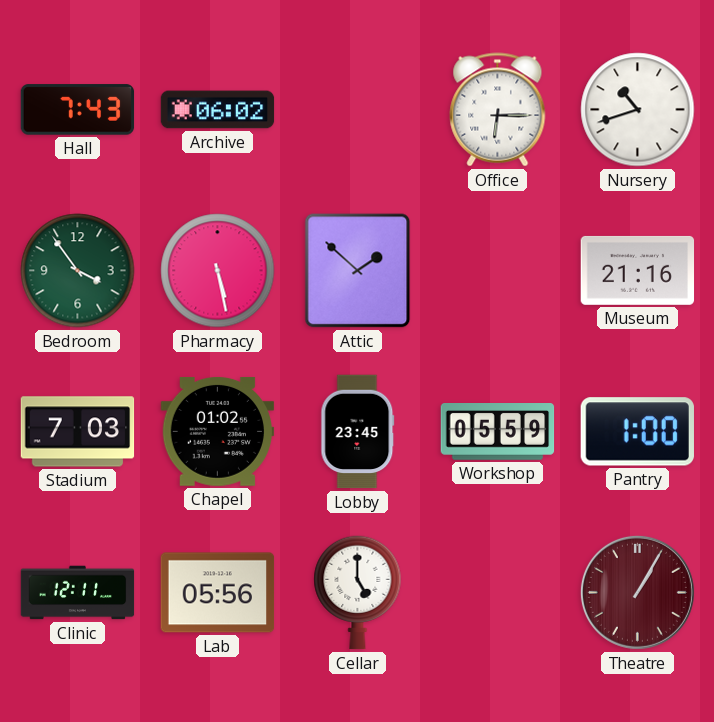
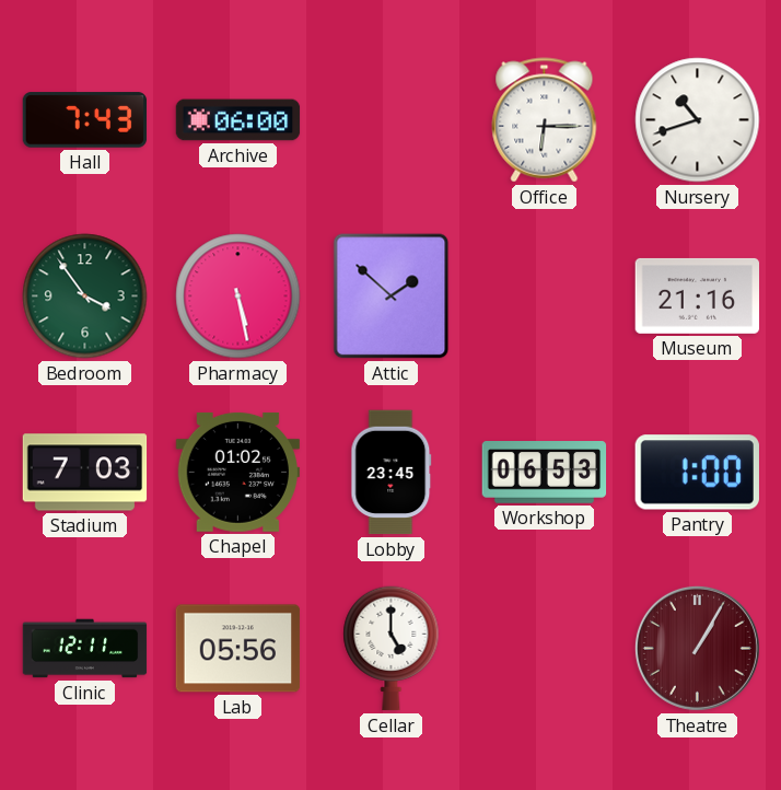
Archive: 06:02 -> 06:00
Workshop: 05:59 -> 06:53
